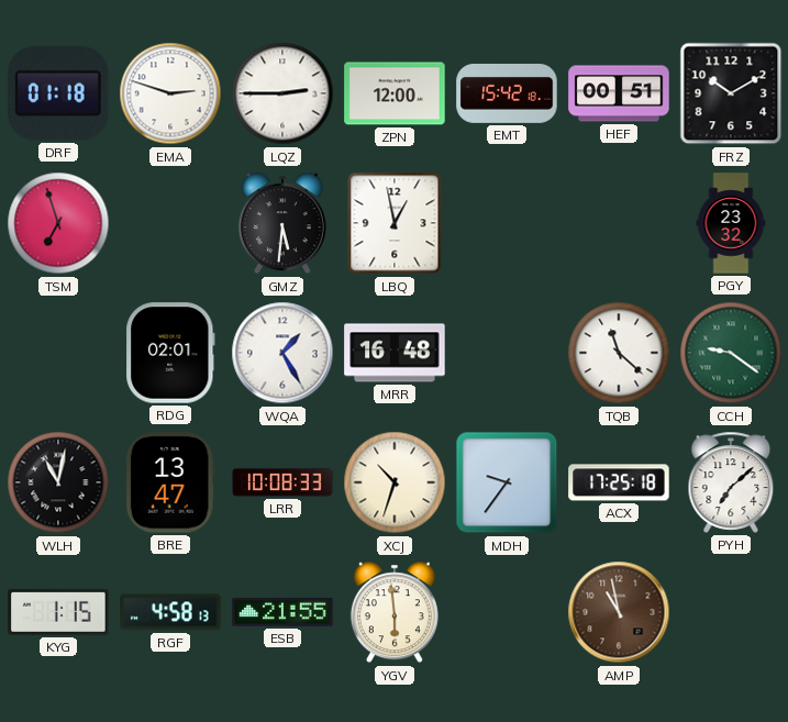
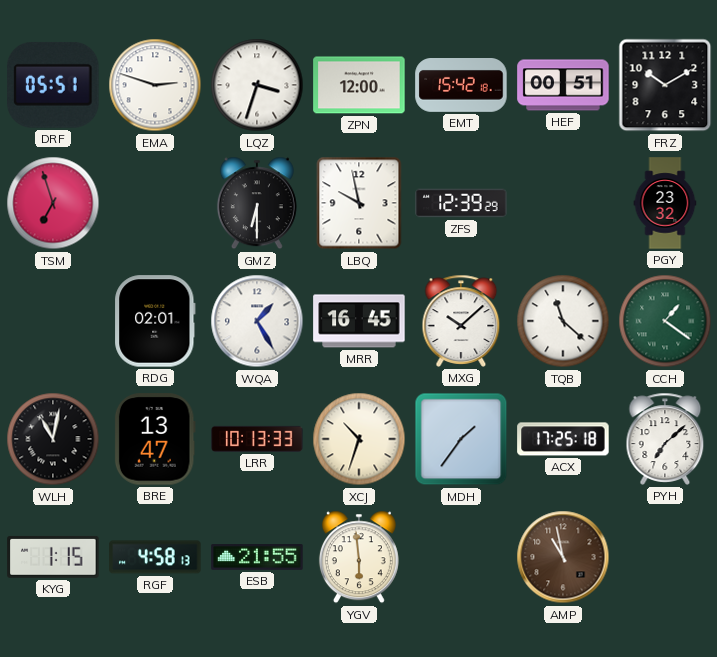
DRF: 01:18 -> 05:51
LQZ: 2:45 -> 3:33
GMZ: 5:31 -> 6:30
LBQ: 12:58 -> 9:58
ZFS: none -> 12:39
MRR: 16:48 -> 16:45
MXG: none -> 10:08
CCH: 9:21 -> 1:21
LRR: 10:08 -> 10:13
MDH: 9:36 -> 1:36
